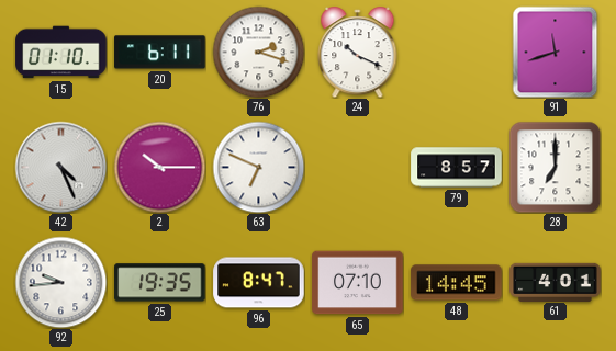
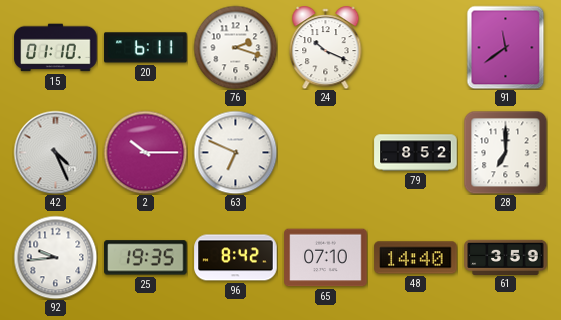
91: 11:42 -> 11:39
79: 8:57 -> 8:52
96: 8:47 -> 8:42
48: 14:45 -> 14:40
61: 4:01 -> 3:59
